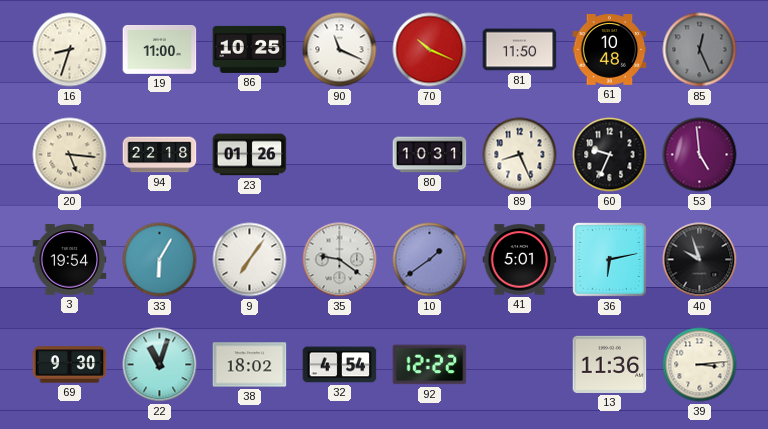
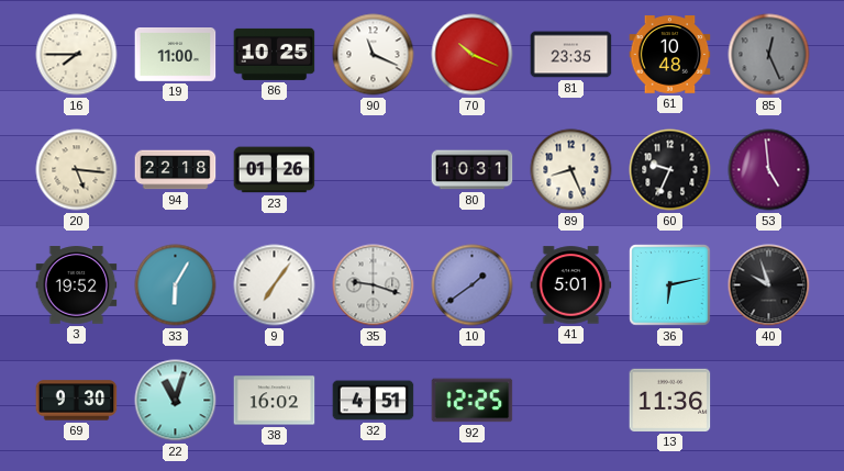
16: 8:33 -> 7:45
81: 11:50 -> 23:35
3: 19:54 -> 19:52
35: 9:21 -> 9:18
38: 18:02 -> 16:02
32: 4:54 -> 4:51
92: 12:22 -> 12:25
39: 3:14 -> none
